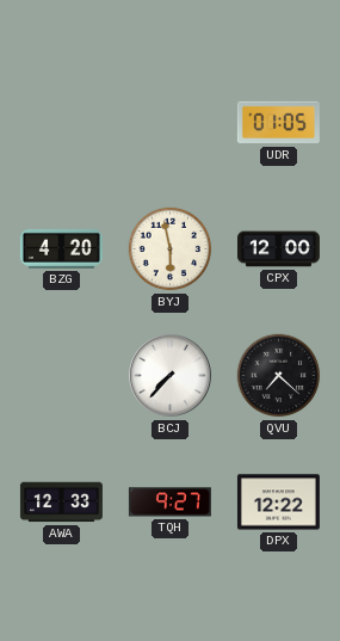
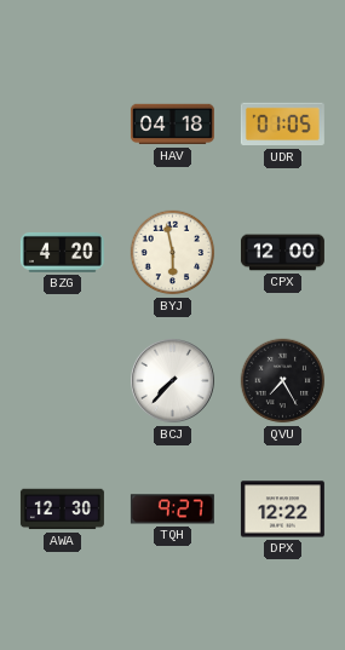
HAV: none -> 04:18
QVU: 7:22 -> 7:25
AWA: 12:33 -> 12:30
